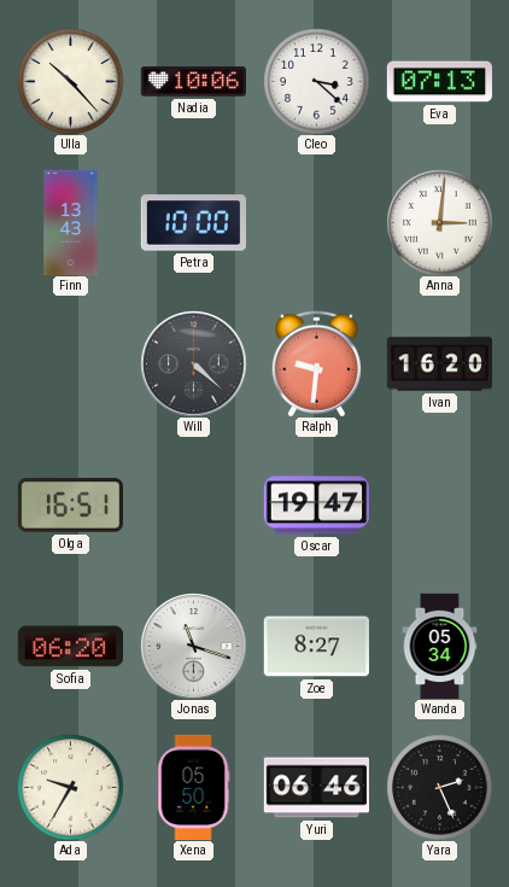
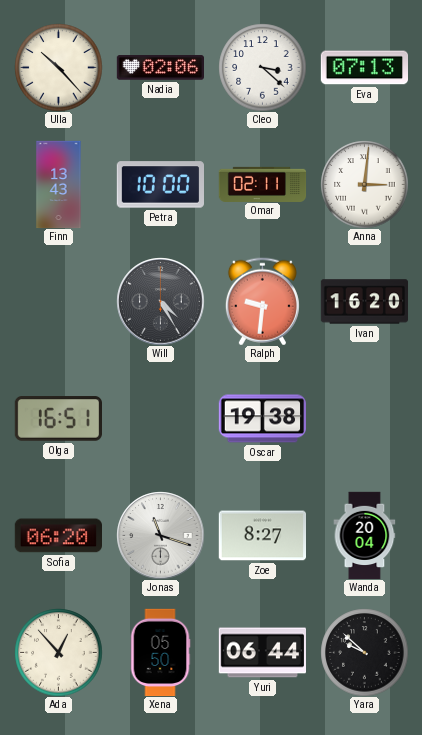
Nadia: 10:06 -> 02:06
Omar: none -> 02:11
Will: 4:22 -> 4:25
Oscar: 19:47 -> 19:38
Wanda: 05:34 -> 20:04
Ada: 9:35 -> 12:53
Yuri: 06:46 -> 06:44
Yara: 2:26 -> 9:52
